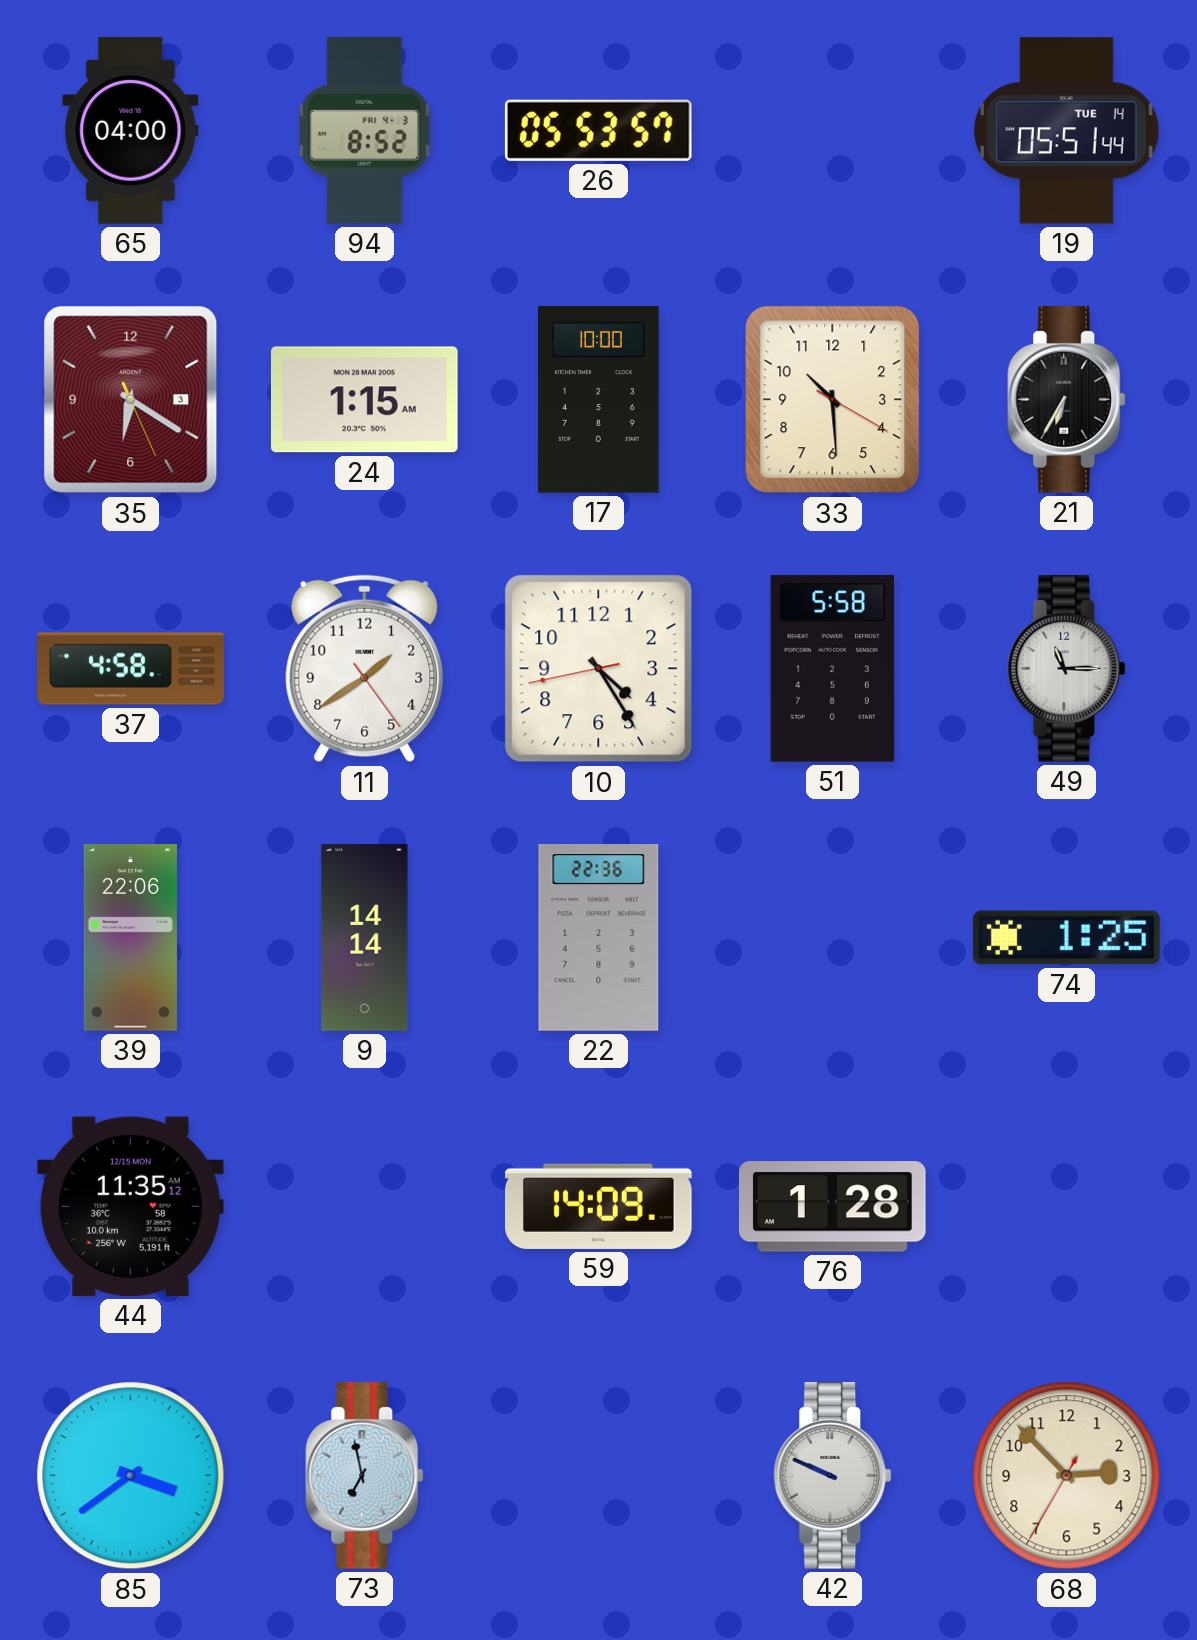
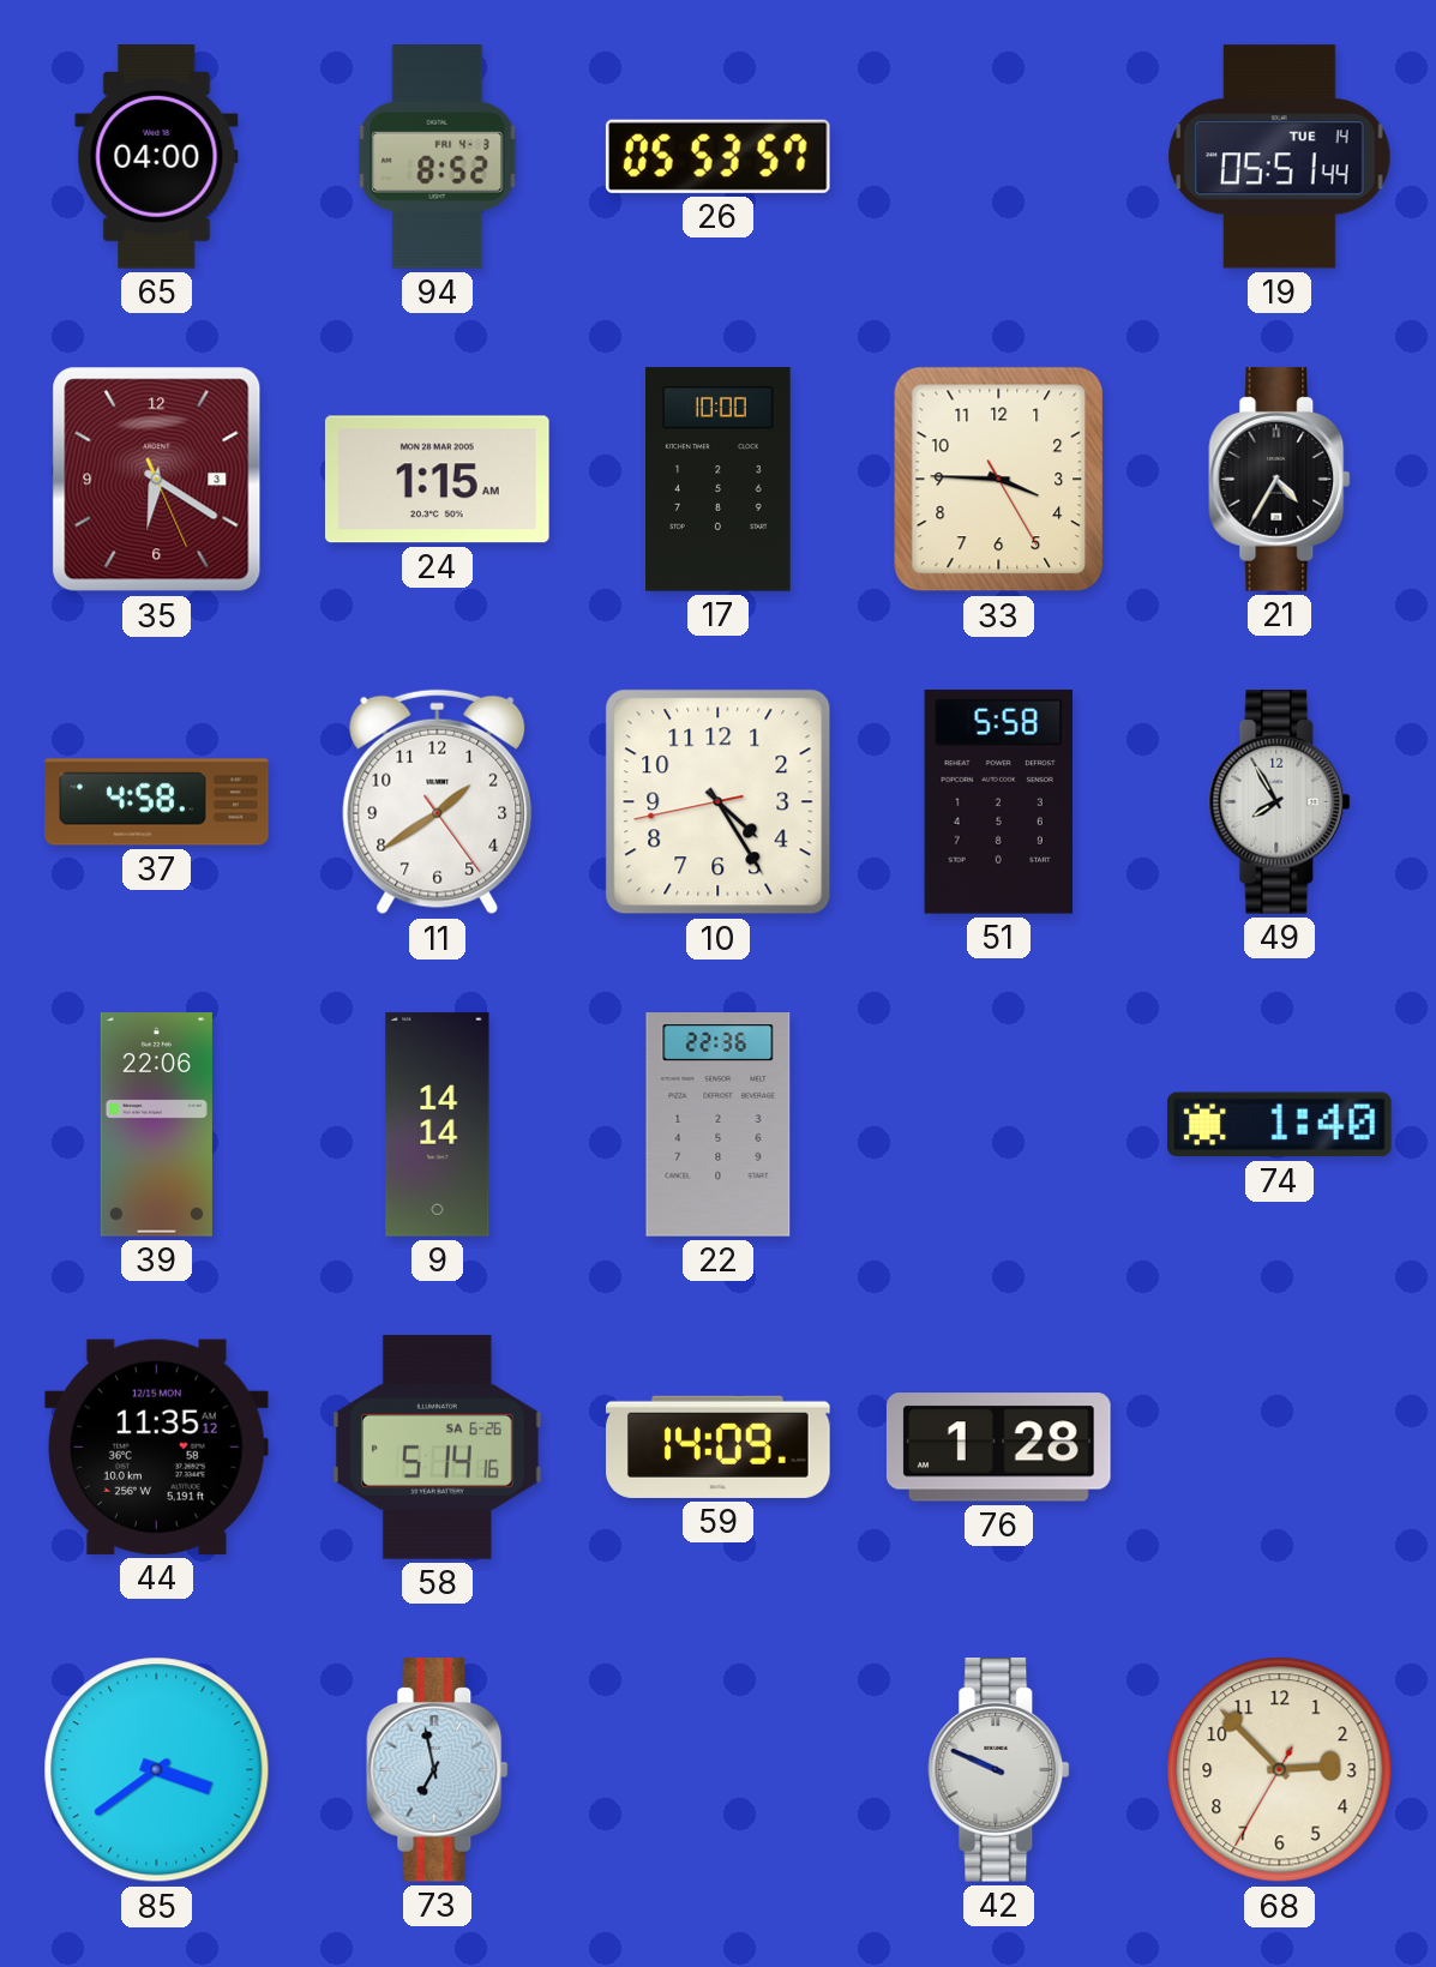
33: 10:29 -> 3:45
21: 6:35 -> 4:35
49: 11:15 -> 7:55
74: 1:25 -> 1:40
58: none -> 5:14
